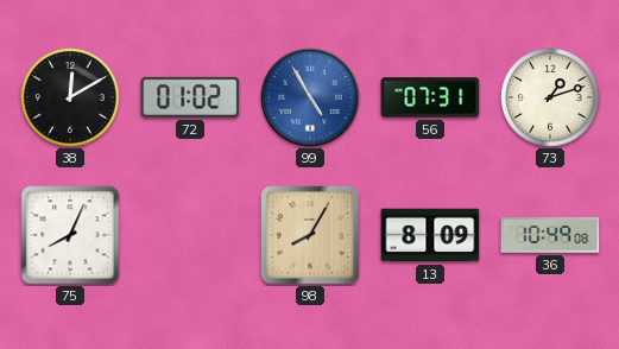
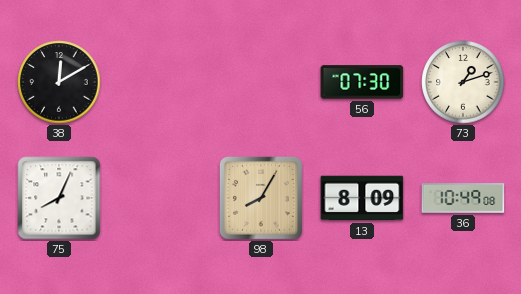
72: 01:02 -> none
99: 4:55 -> none
56: 07:31 -> 07:30
